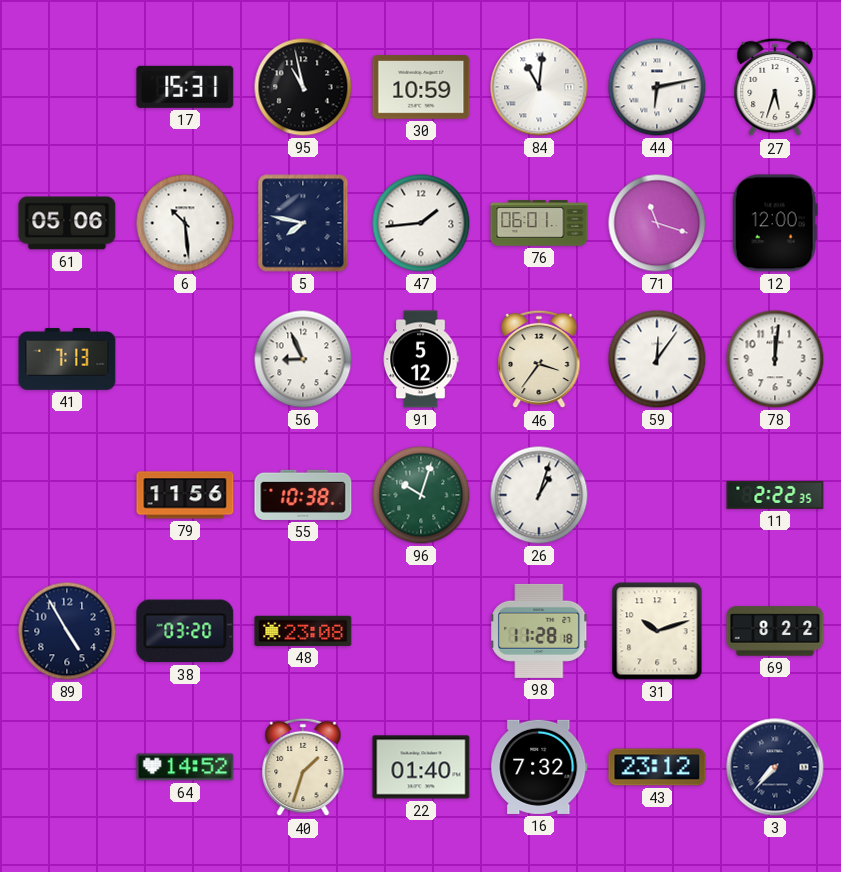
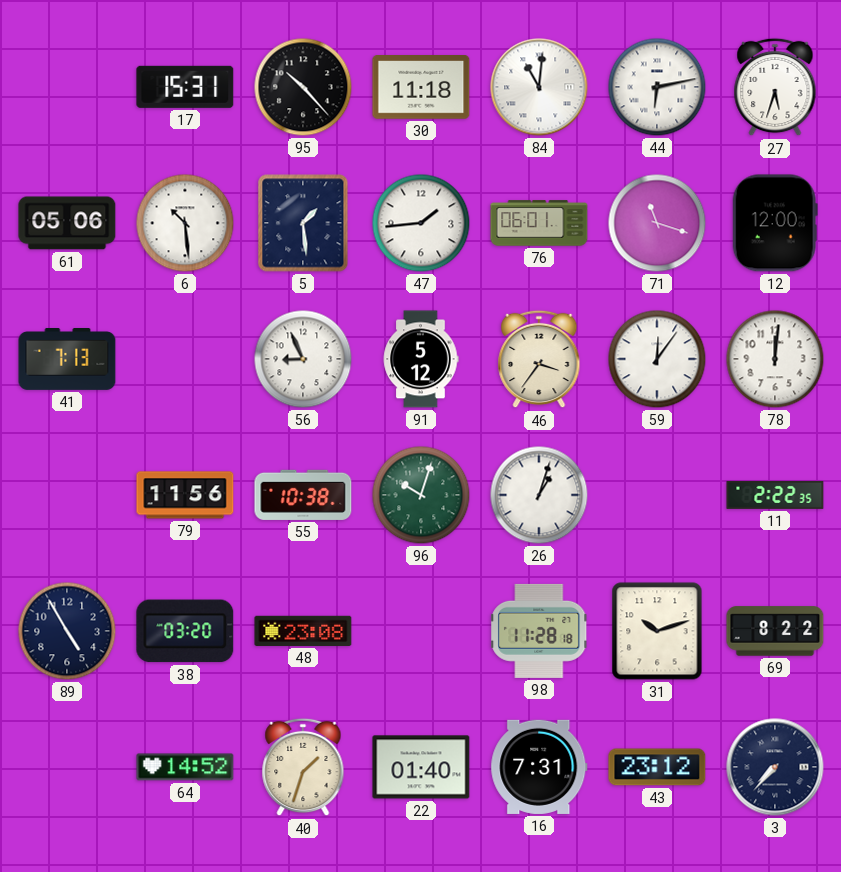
95: 10:58 -> 10:23
30: 10:59 -> 11:18
5: 7:47 -> 1:29
16: 7:32 -> 7:31
